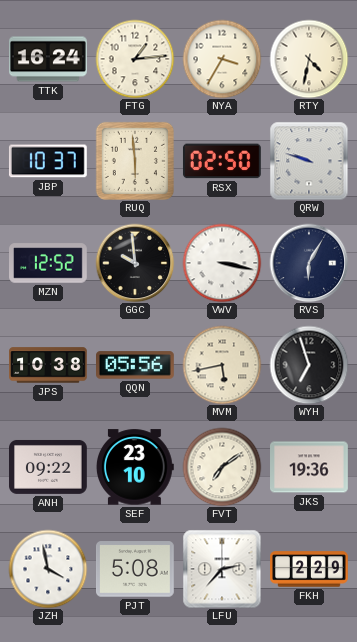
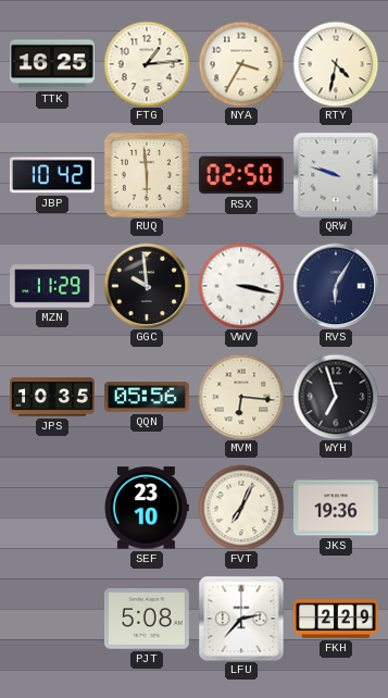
TTK: 16:24 -> 16:25
JBP: 10:37 -> 10:42
MZN: 12:52 -> 11:29
JPS: 10:38 -> 10:35
MVM: 5:43 -> 6:16
ANH: 09:22 -> none
FVT: 7:09 -> 7:04
JZH: 3:58 -> none
